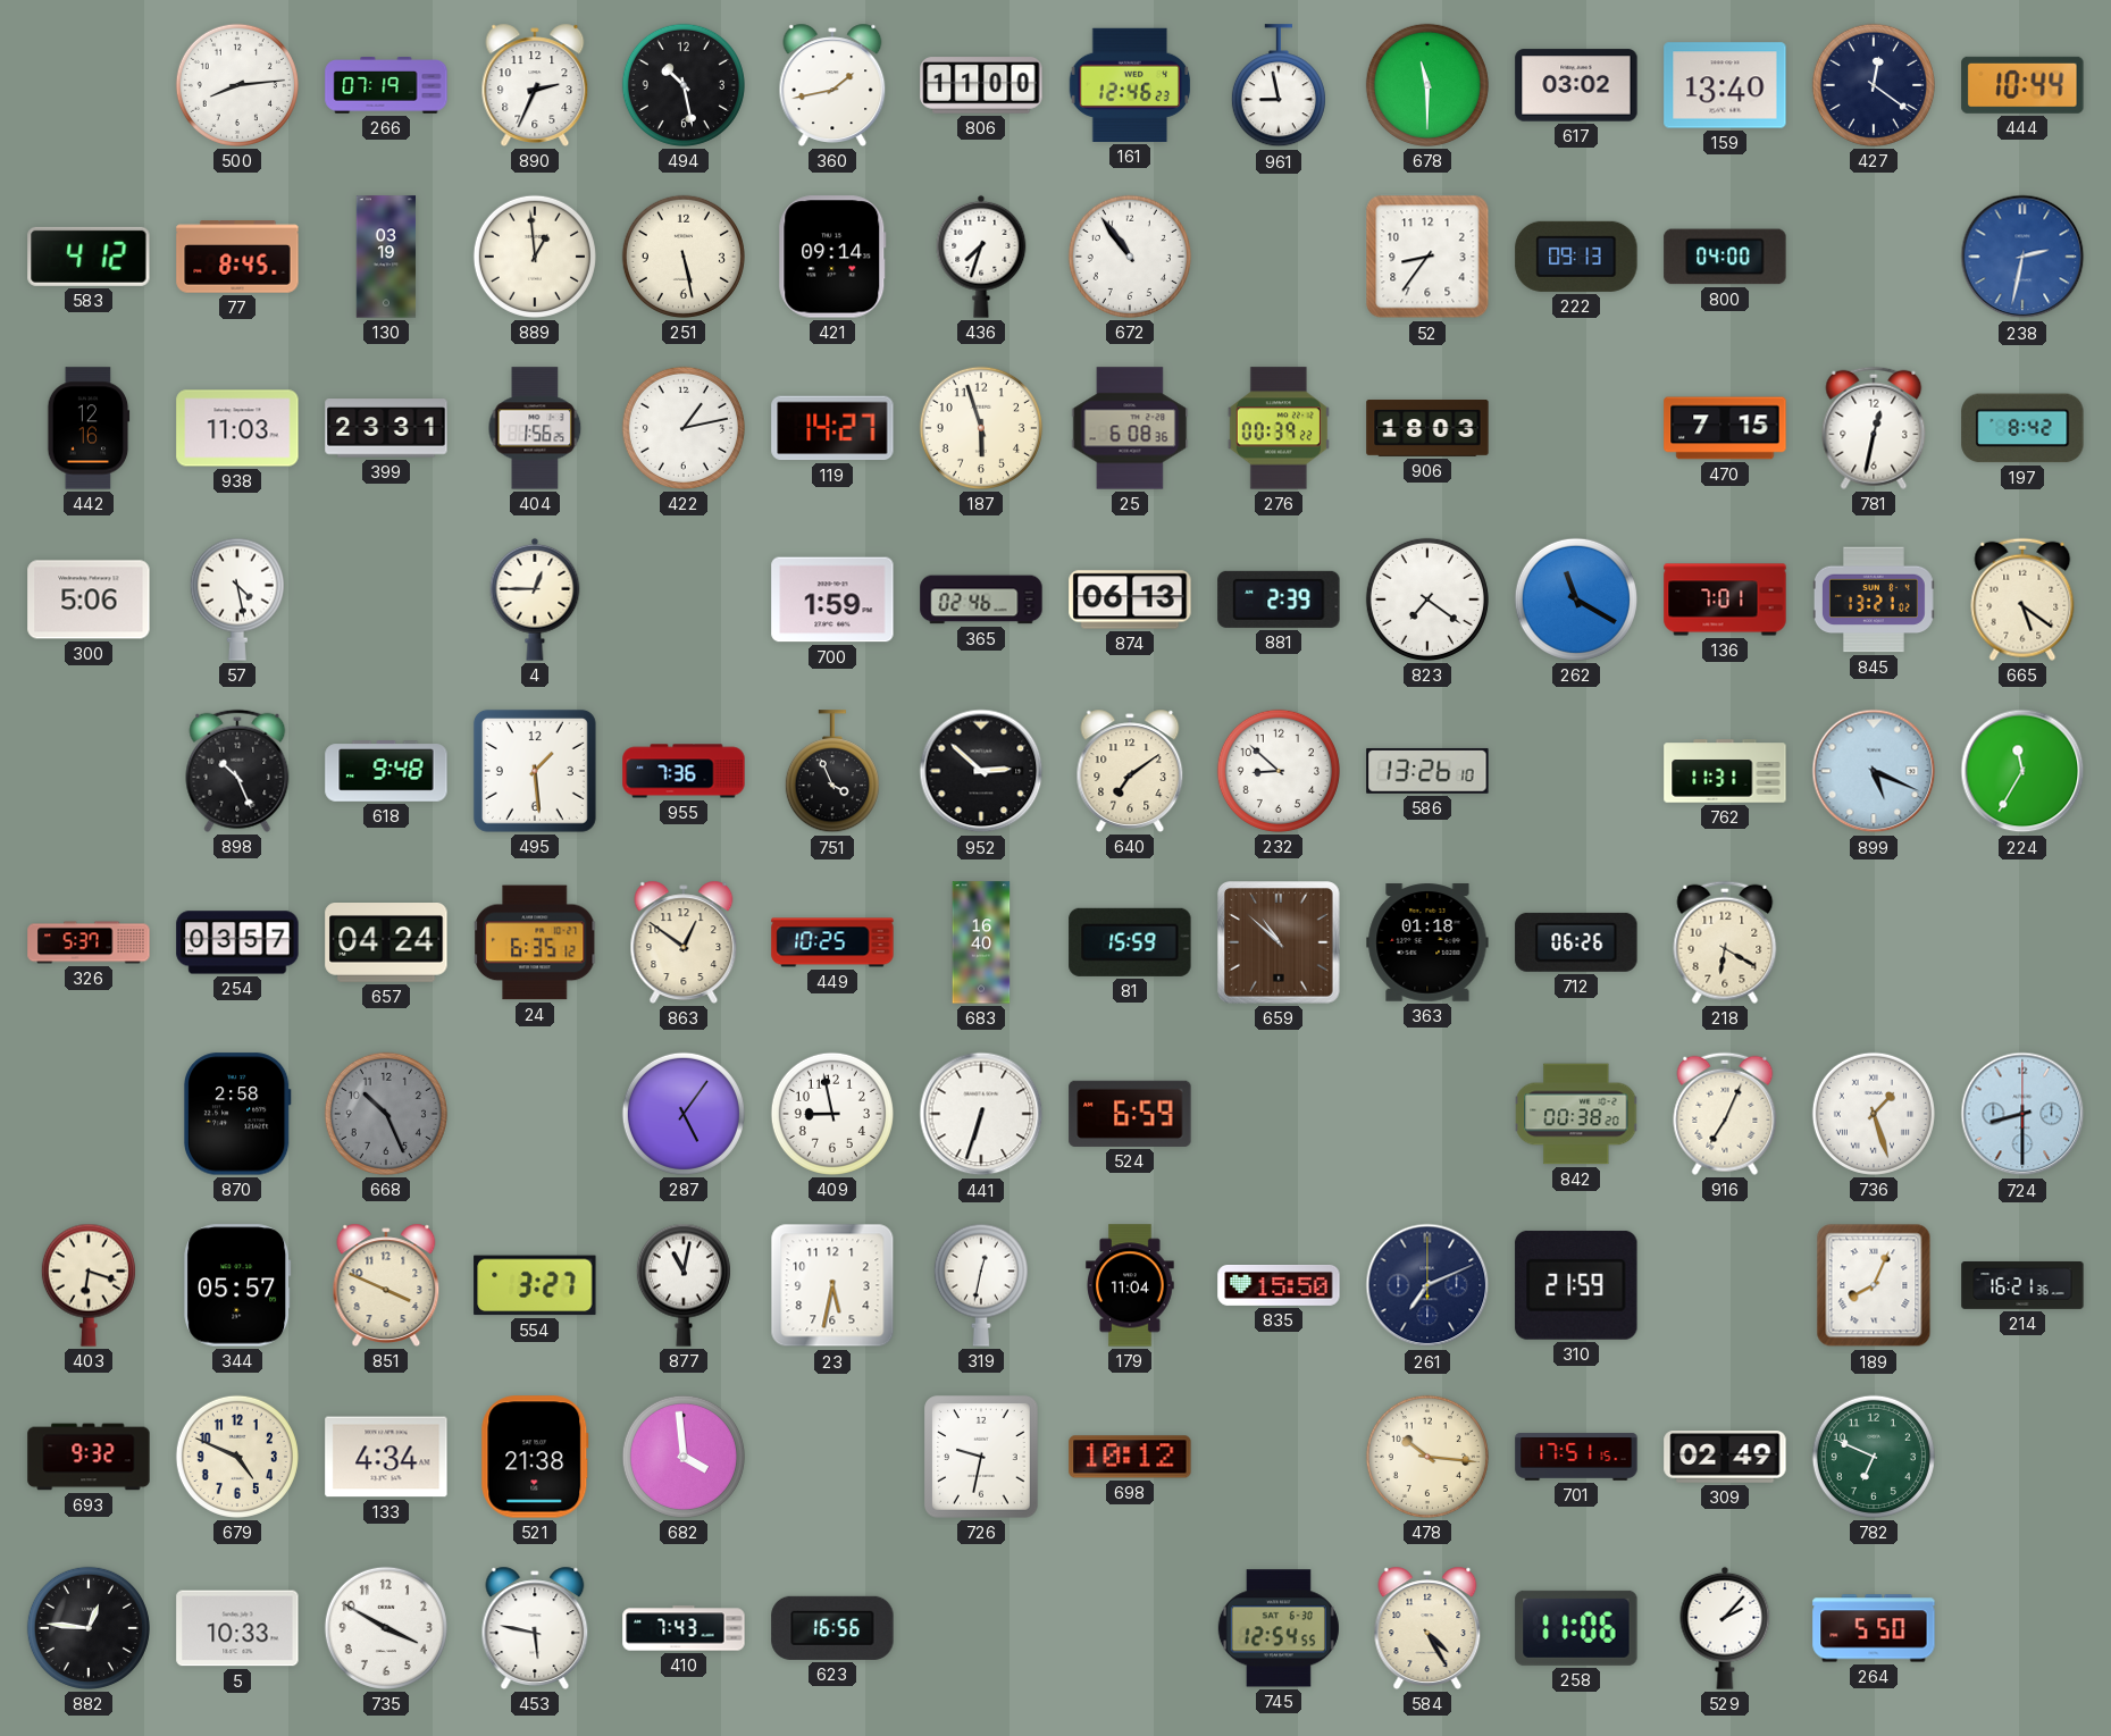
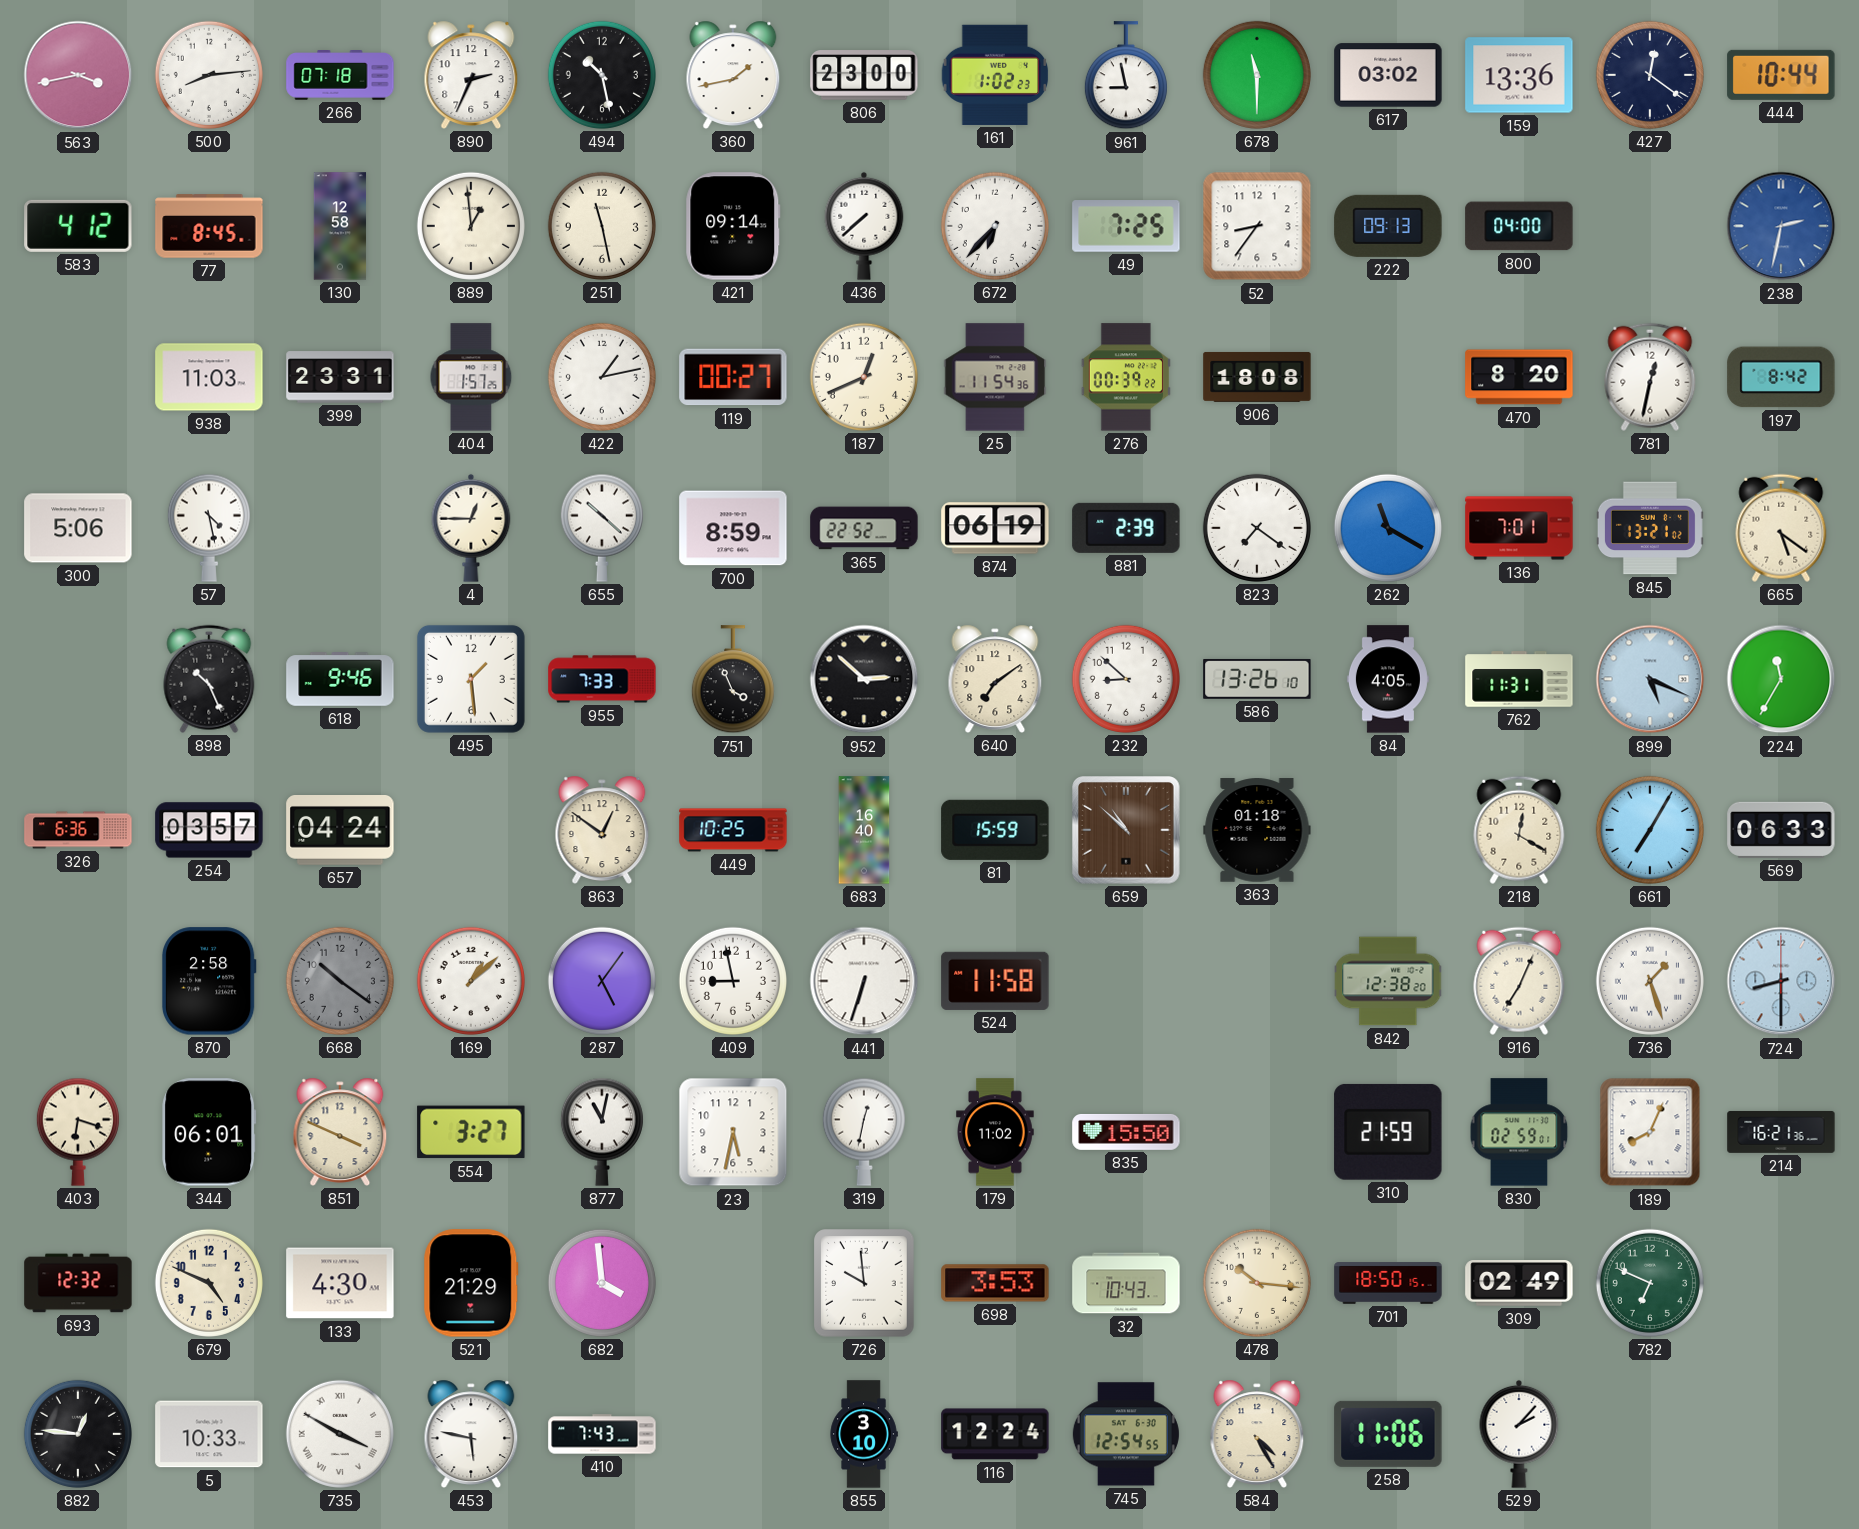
563: none -> 3:43
266: 07:19 -> 07:18
806: 11:00 -> 23:00
161: 12:46 -> 1:02
159: 13:40 -> 13:36
130: 03:19 -> 12:58
251: 5:28 -> 11:28
436: 7:33 -> 7:38
672: 10:54 -> 6:37
49: none -> 7:25
442: 12:16 -> none
404: 1:56 -> 1:57
119: 14:27 -> 00:27
187: 5:57 -> 12:41
25: 6:08 -> 11:54
906: 18:03 -> 18:08
470: 7:15 -> 8:20
655: none -> 10:22
700: 1:59 -> 8:59
365: 02:46 -> 22:52
874: 06:13 -> 06:19
618: 9:48 -> 9:46
955: 7:36 -> 7:33
84: none -> 4:05
326: 5:37 -> 6:36
24: 6:35 -> none
712: 06:26 -> none
218: 6:20 -> 12:20
661: none -> 7:05
569: none -> 06:33
668: 10:26 -> 10:21
169: none -> 1:08
524: 6:59 -> 11:58
842: 00:38 -> 12:38
344: 05:57 -> 06:01
179: 11:04 -> 11:02
261: 7:11 -> none
830: none -> 02:59
693: 9:32 -> 12:32
133: 4:34 -> 4:30
521: 21:38 -> 21:29
726: 9:32 -> 9:59
698: 10:12 -> 3:53
32: none -> 10:43
701: 17:51 -> 18:50
735 numerals: Arabic -> Roman
623: 16:56 -> none
855: none -> 3:10
116: none -> 12:24
264: 5:50 -> none
